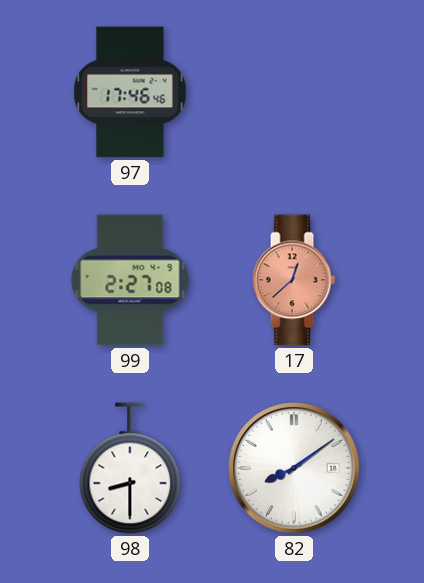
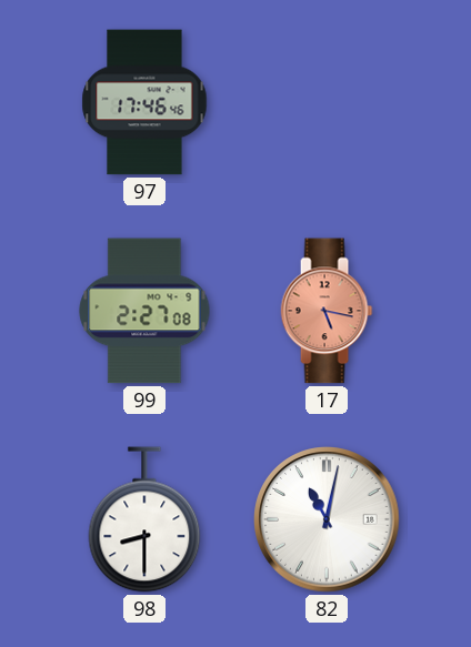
17: 12:38 -> 5:17
82: 8:09 -> 11:02
